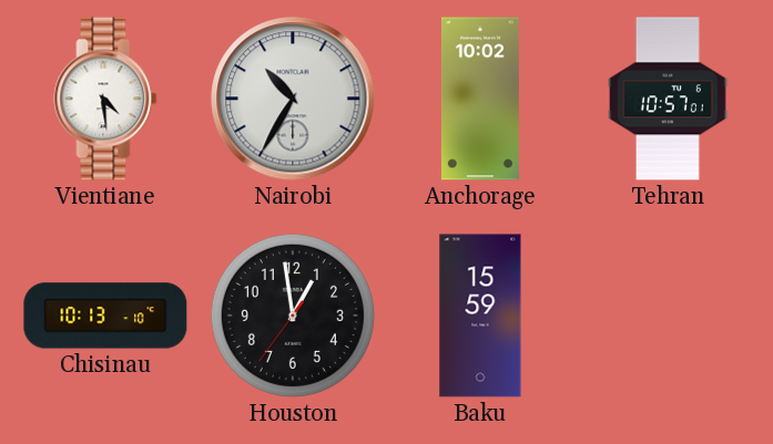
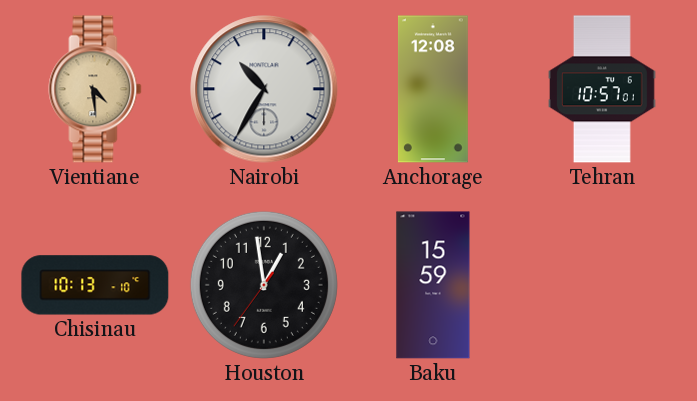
Vientiane dial: white -> champagne
Anchorage: 10:02 -> 12:08
